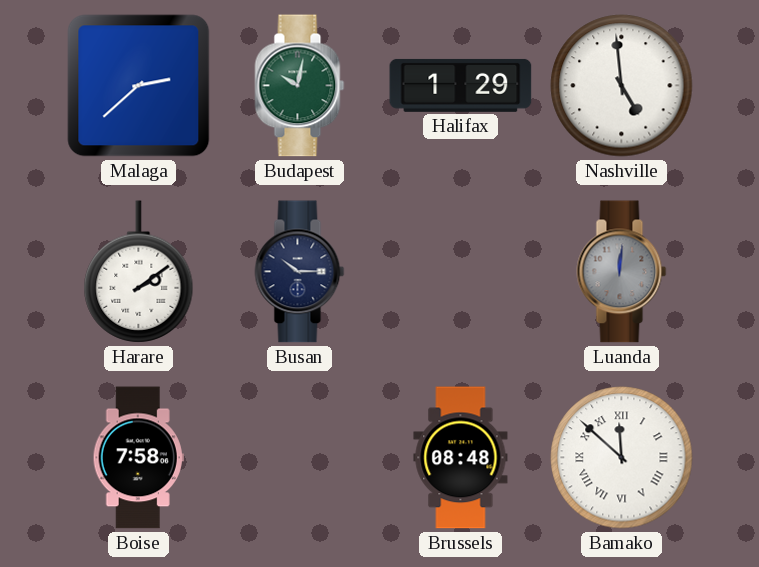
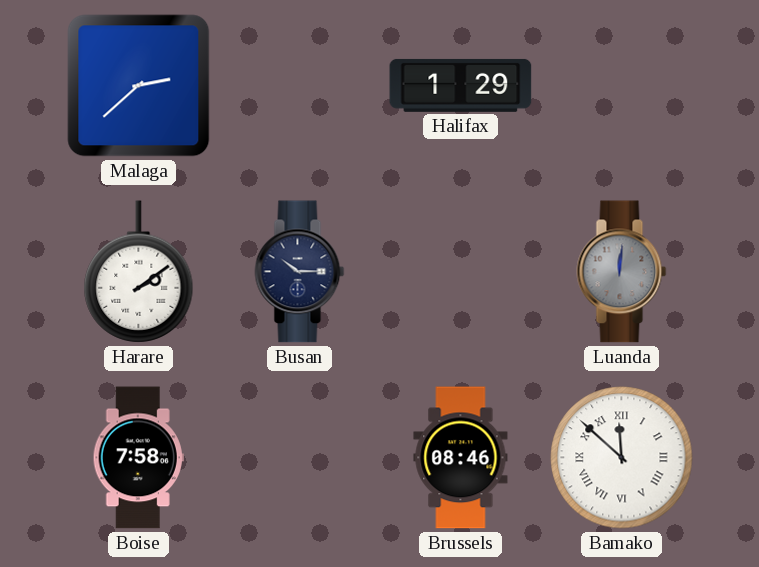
Budapest: 10:02 -> none
Nashville: 4:59 -> none
Brussels: 08:48 -> 08:46
